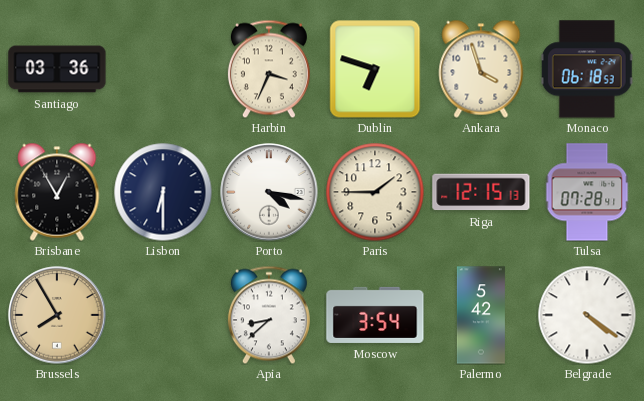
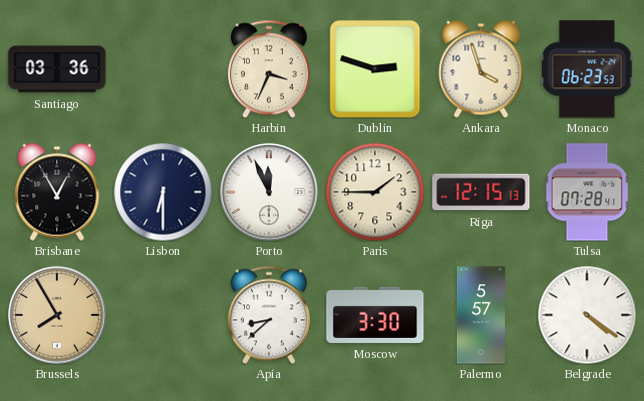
Dublin: 6:48 -> 2:48
Monaco: 06:18 -> 06:23
Porto: 4:17 -> 11:56
Moscow: 3:54 -> 3:30
Palermo: 5:42 -> 5:57
